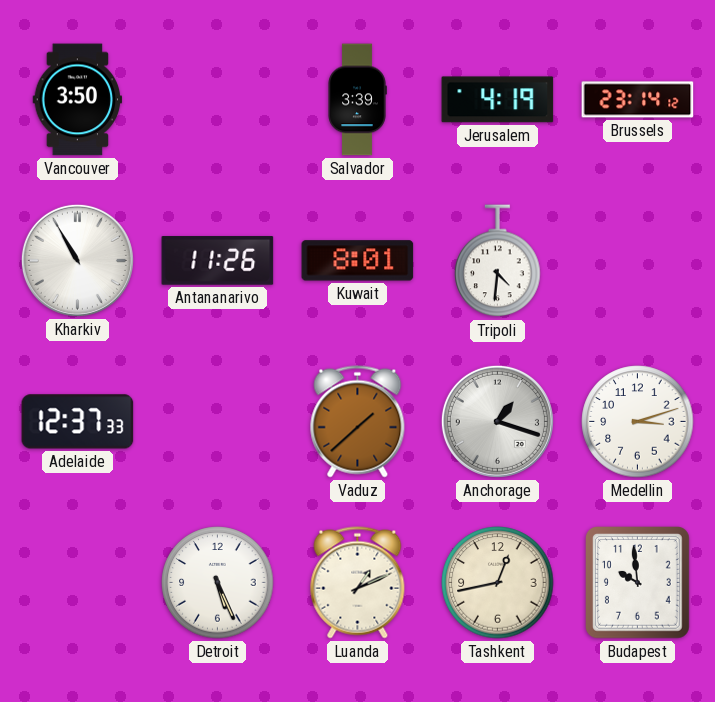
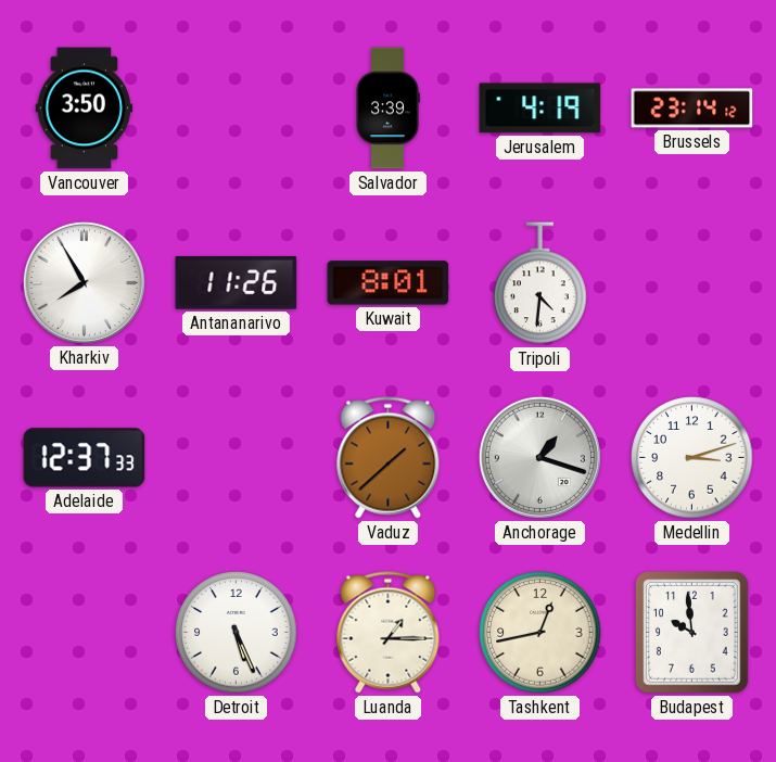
Kharkiv: 10:55 -> 7:55
Luanda: 1:11 -> 1:15
